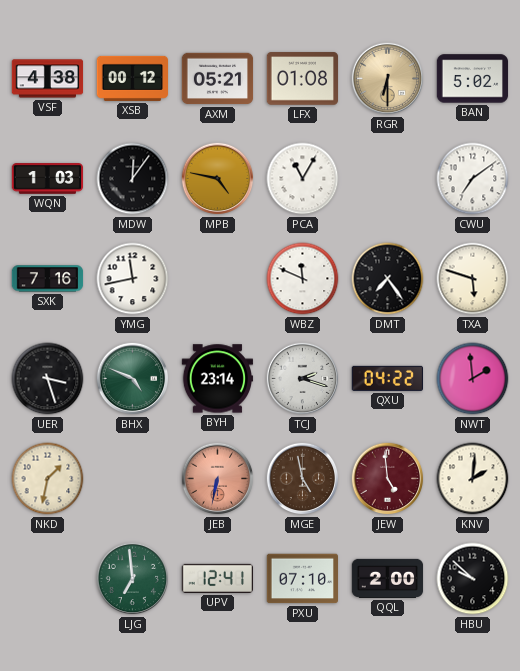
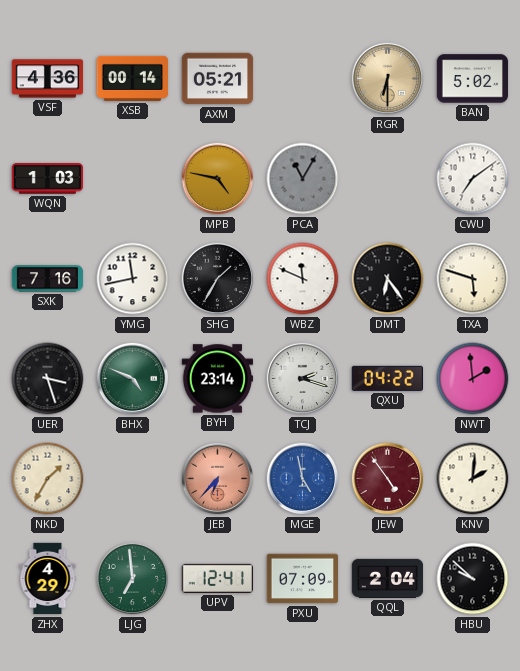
VSF: 4:38 -> 4:36
XSB: 00:12 -> 00:14
LFX: 01:08 -> none
MDW: 12:06 -> none
PCA dial: white -> grey
SHG: none -> 1:35
DMT: 7:24 -> 6:24
NKD: 1:32 -> 1:35
JEB: 6:32 -> 6:37
MGE dial: brown -> blue
JEW: 4:59 -> 4:54
ZHX: none -> 4:29
PXU: 07:10 -> 07:09
QQL: 2:00 -> 2:04
